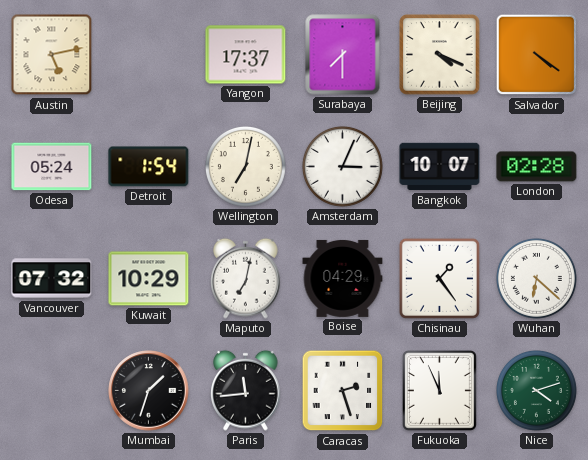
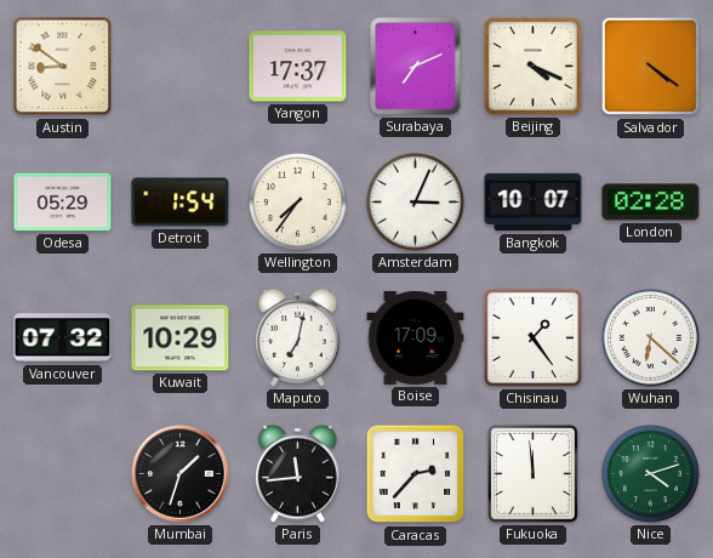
Austin: 5:13 -> 8:51
Surabaya: 7:30 -> 7:11
Odesa: 05:24 -> 05:29
Wellington: 7:02 -> 7:36
Boise: 04:29 -> 17:09
Caracas: 2:27 -> 2:37
Fukuoka: 11:56 -> 11:59
